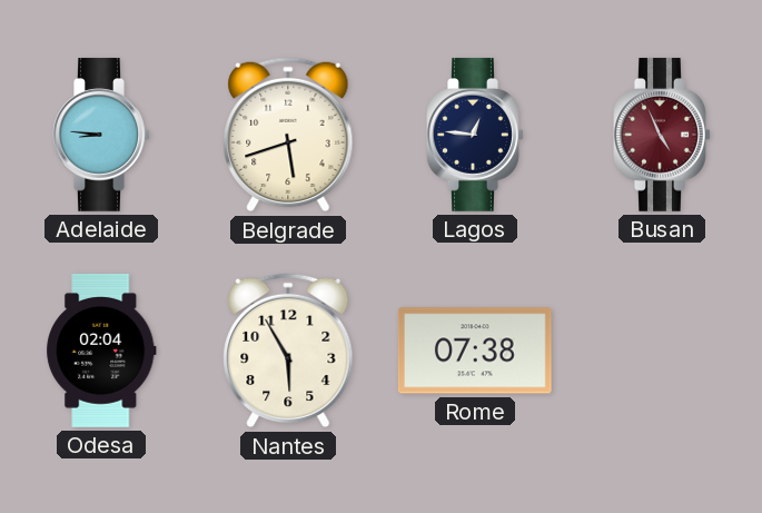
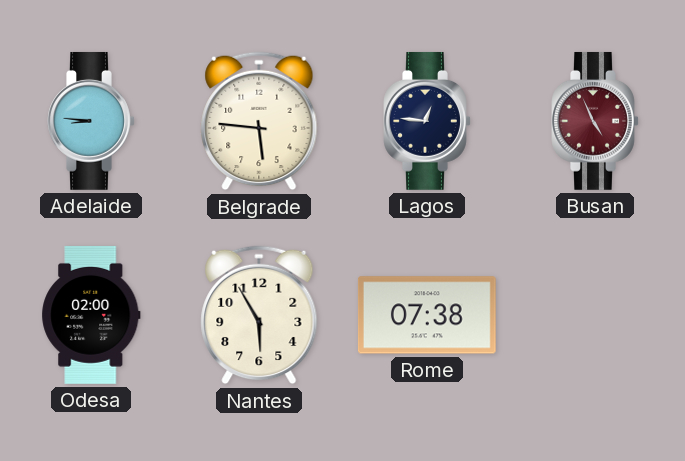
Belgrade: 5:42 -> 5:46
Odesa: 02:04 -> 02:00
